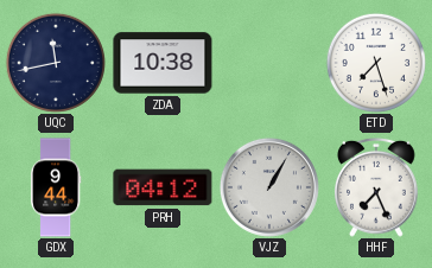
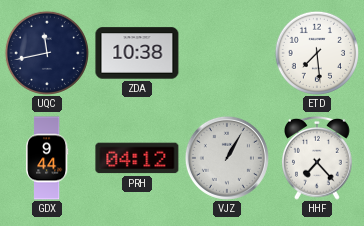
ETD: 7:27 -> 7:29
HHF: 7:26 -> 7:23
